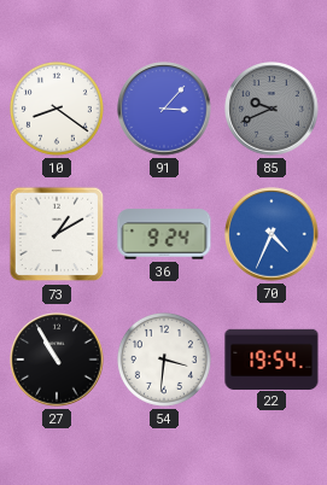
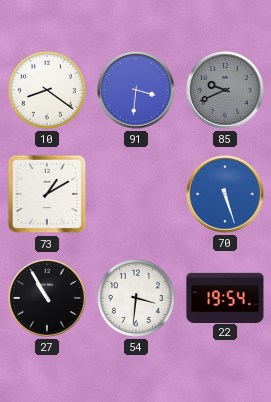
91: 3:07 -> 3:31
36: 9:24 -> none
70: 4:34 -> 5:27
